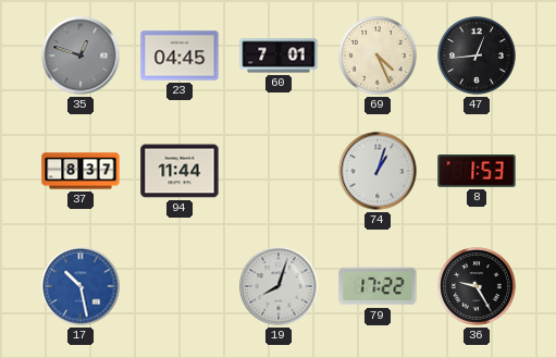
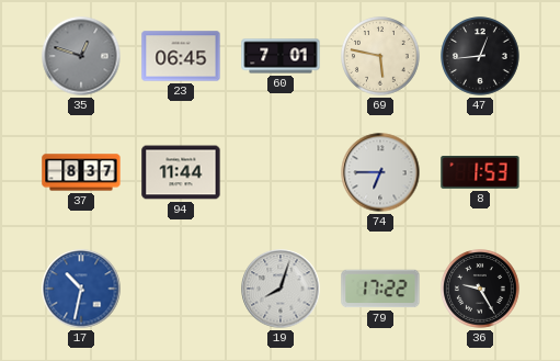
23: 04:45 -> 06:45
69: 4:26 -> 5:47
74: 1:03 -> 6:45
17: 10:28 -> 10:32
